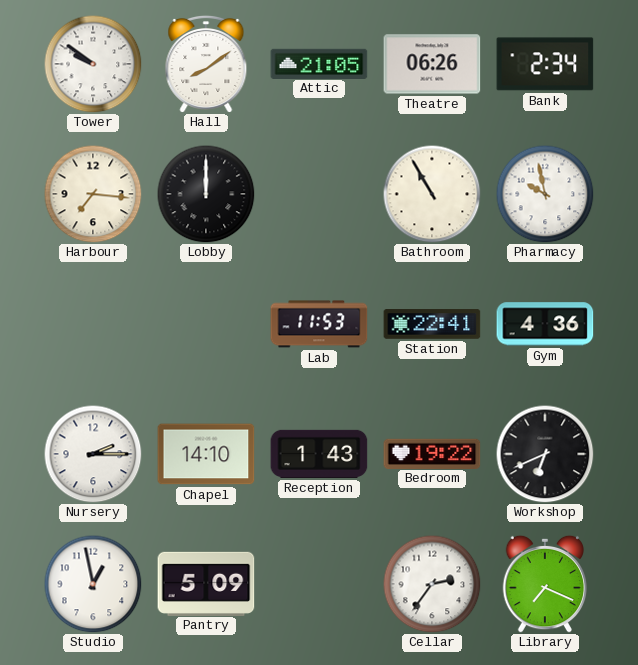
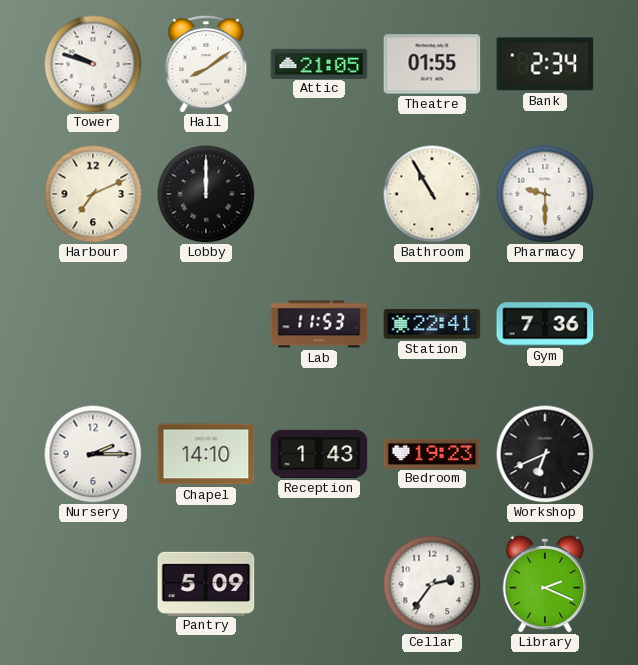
Tower: 9:51 -> 9:48
Theatre: 06:26 -> 01:55
Harbour: 7:16 -> 7:11
Pharmacy: 9:58 -> 9:30
Gym: 4:36 -> 7:36
Bedroom: 19:22 -> 19:23
Studio: 12:58 -> none
Library: 7:19 -> 2:19
